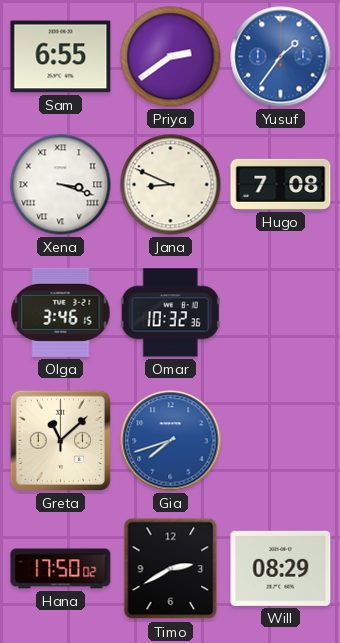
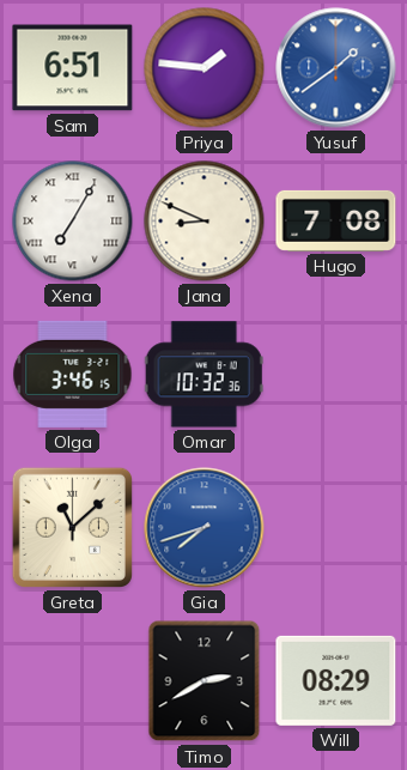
Sam: 6:55 -> 6:51
Priya: 2:39 -> 1:46
Yusuf: 1:36 -> 1:39
Xena: 3:18 -> 7:05
Hana: 17:50 -> none
